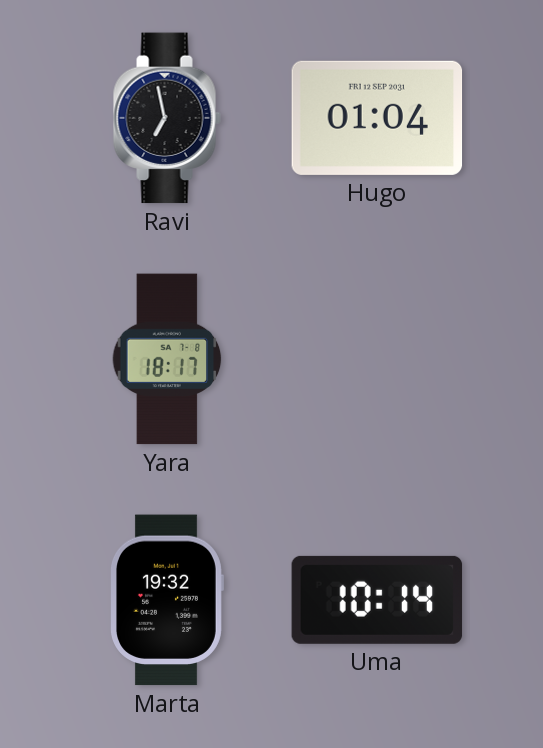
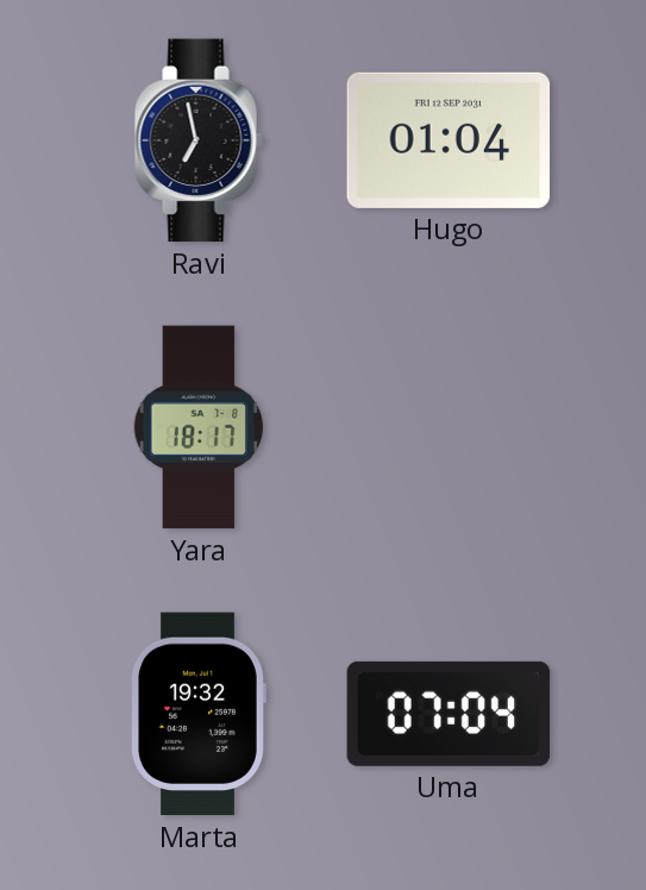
Uma: 10:14 -> 07:04
